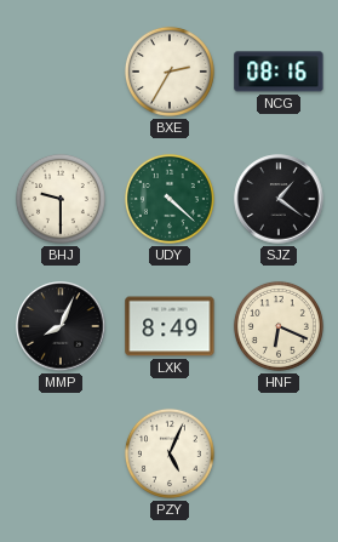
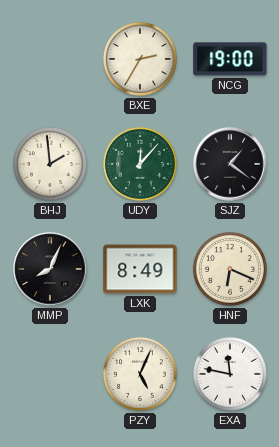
NCG: 08:16 -> 19:00
BHJ: 9:30 -> 1:59
UDY: 4:22 -> 12:07
EXA: none -> 11:47
